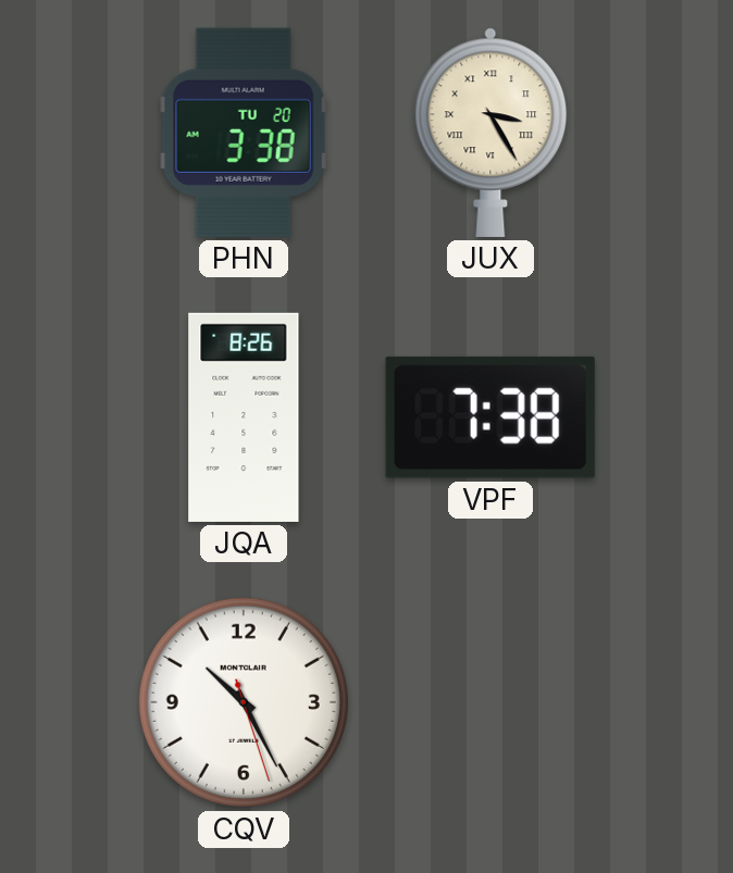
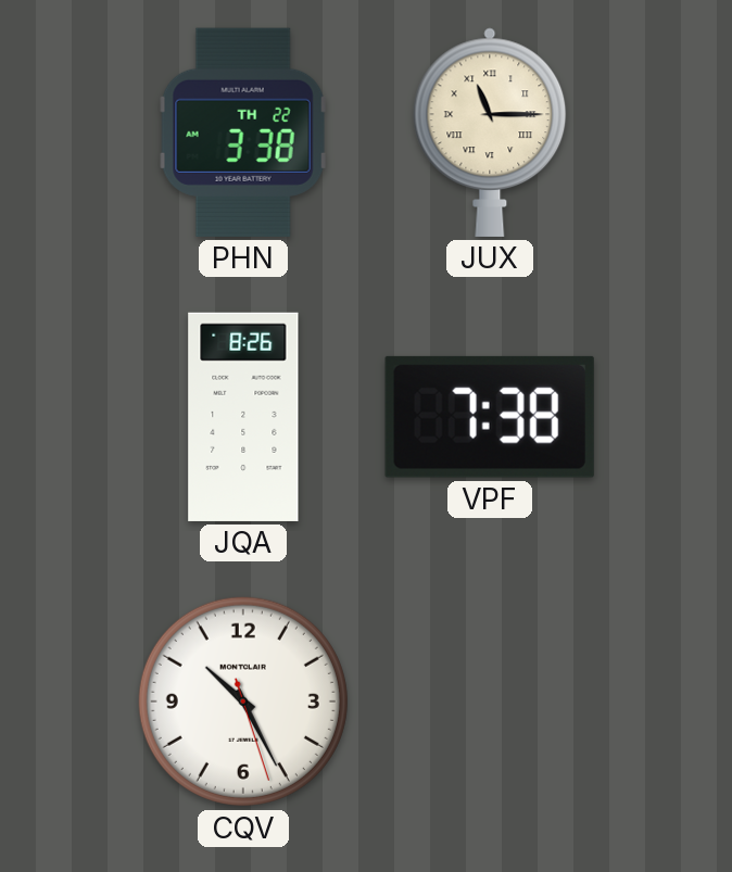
PHN date: TU 20 -> TH 22
JUX: 3:25 -> 11:15
